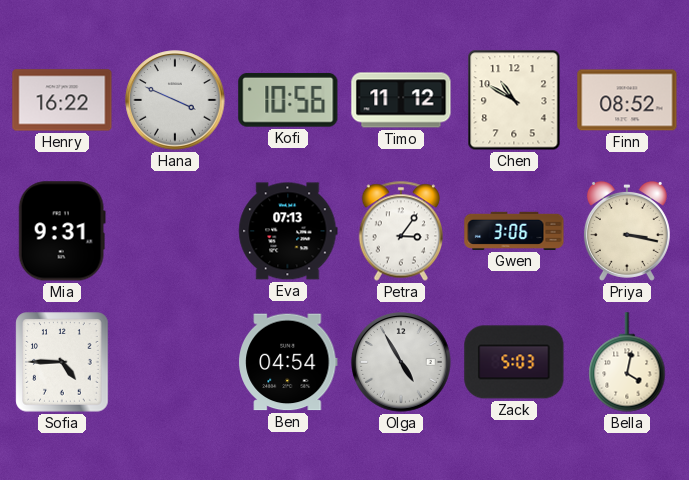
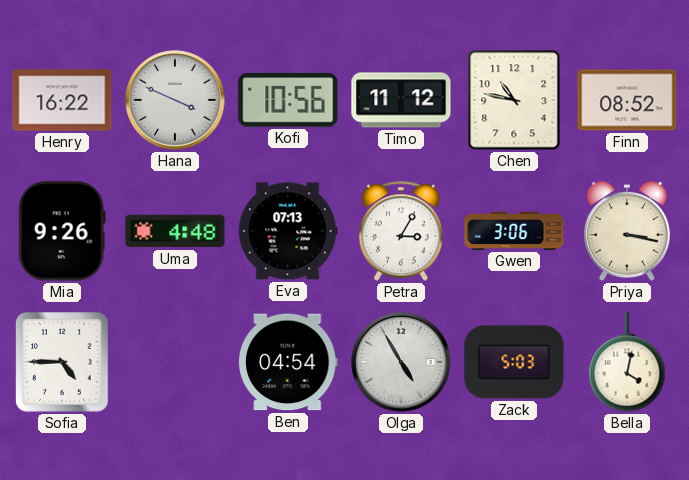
Chen: 10:50 -> 10:47
Mia: 9:31 -> 9:26
Uma: none -> 4:48
Petra: 3:06 -> 3:05
